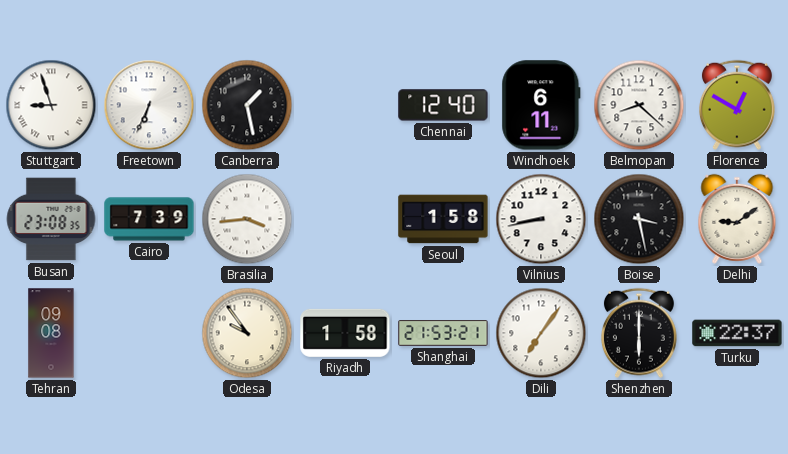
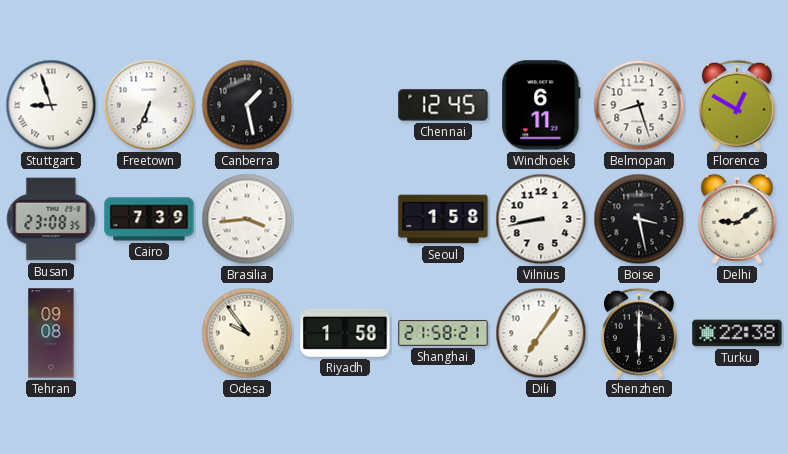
Chennai: 12:40 -> 12:45
Belmopan: 8:22 -> 8:27
Shanghai: 21:53 -> 21:58
Turku: 22:37 -> 22:38
